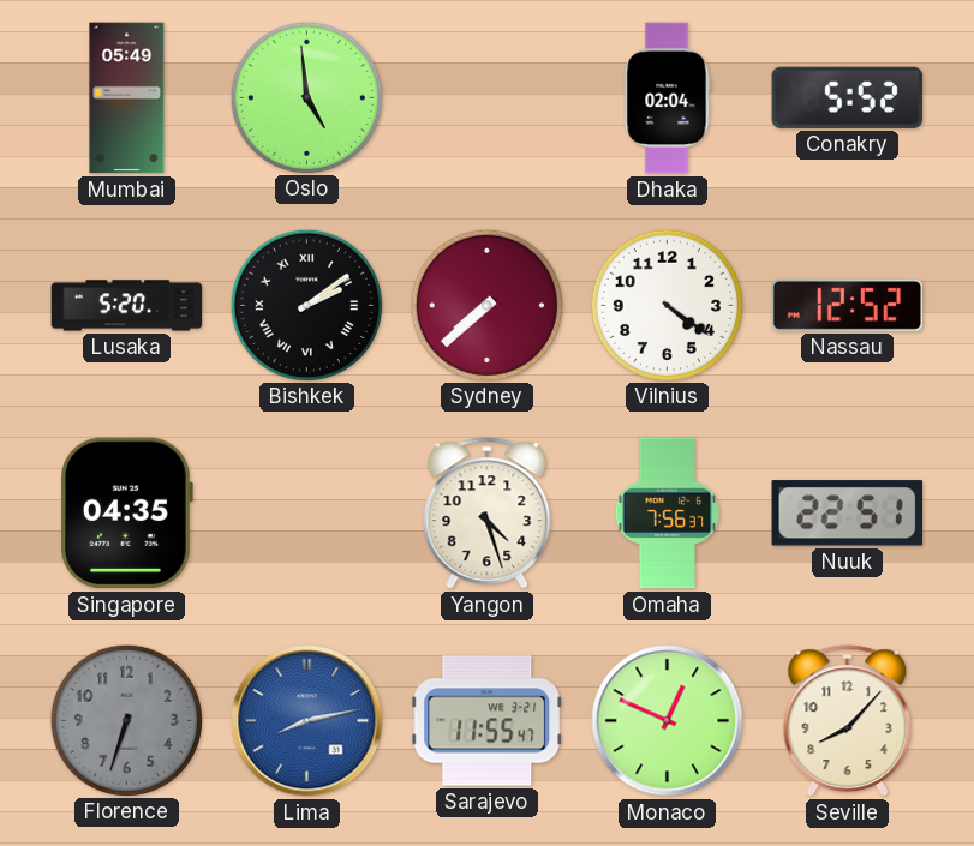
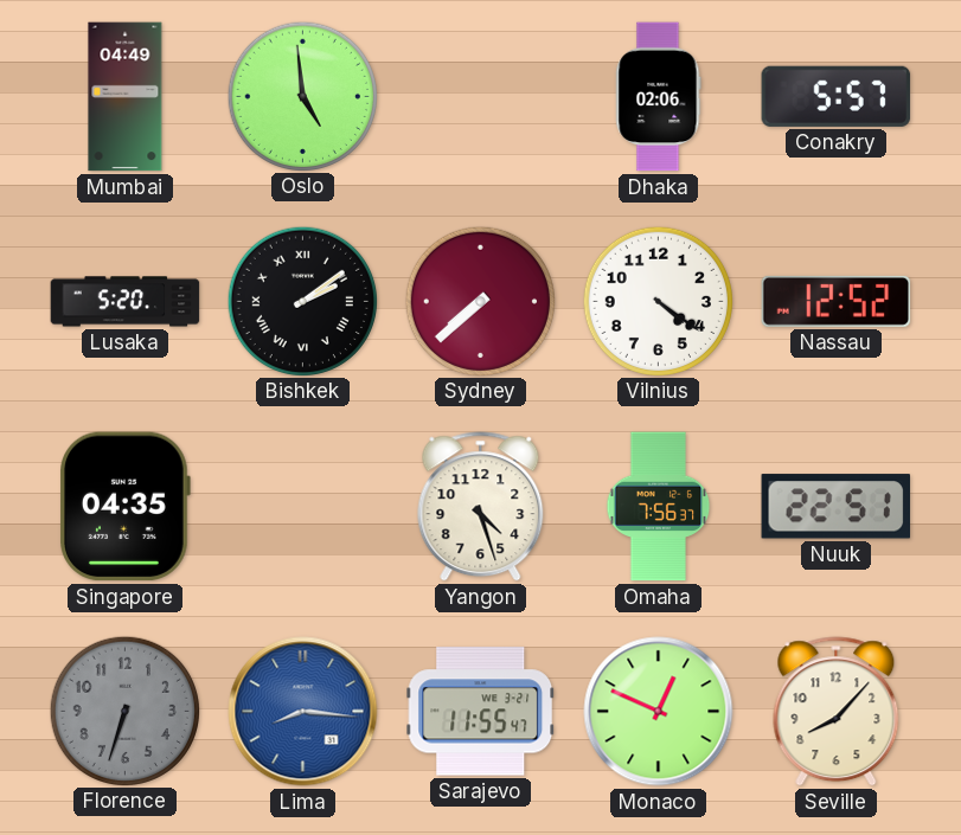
Mumbai: 05:49 -> 04:49
Dhaka: 02:04 -> 02:06
Conakry: 5:52 -> 5:57
Lima: 8:13 -> 8:16
